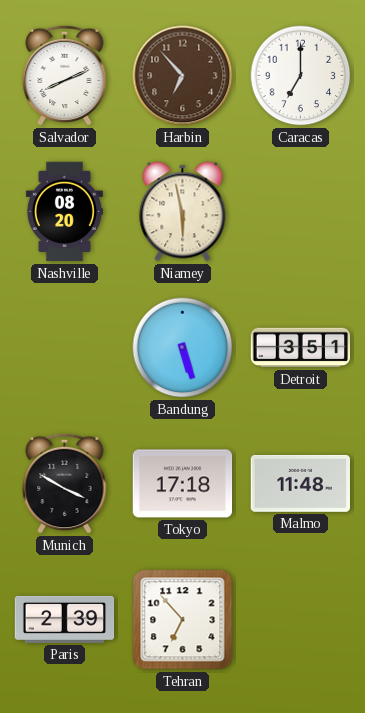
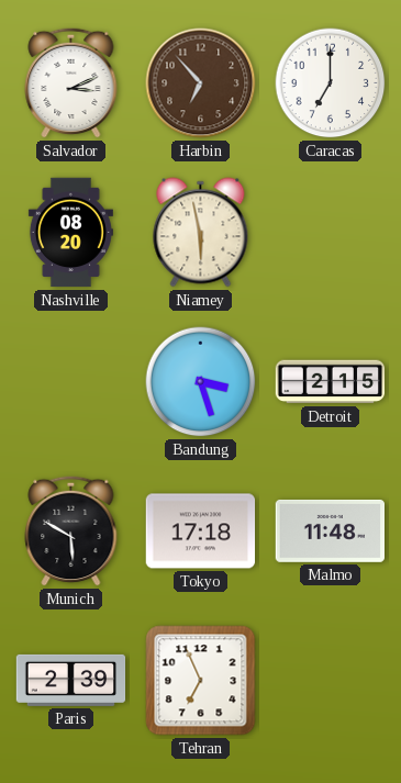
Salvador: 8:11 -> 3:11
Bandung: 5:27 -> 3:27
Detroit: 3:51 -> 2:15
Munich: 3:50 -> 5:50
Tehran: 6:53 -> 6:56
